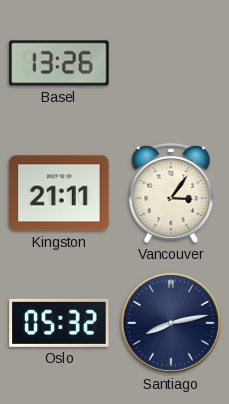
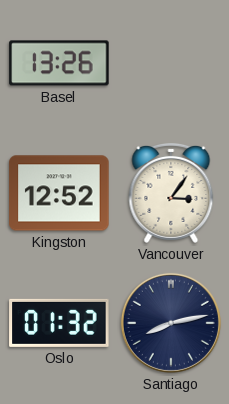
Kingston: 21:11 -> 12:52
Oslo: 05:32 -> 01:32
